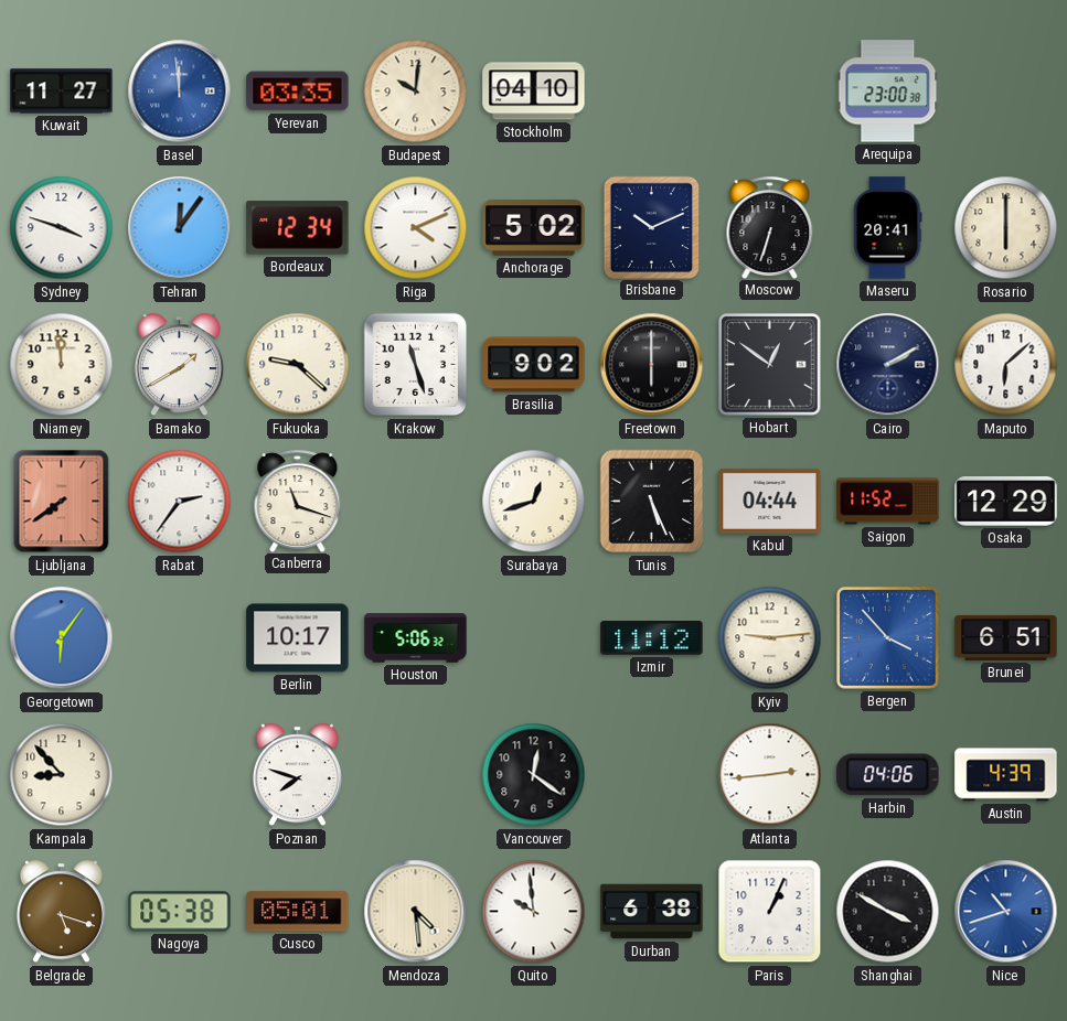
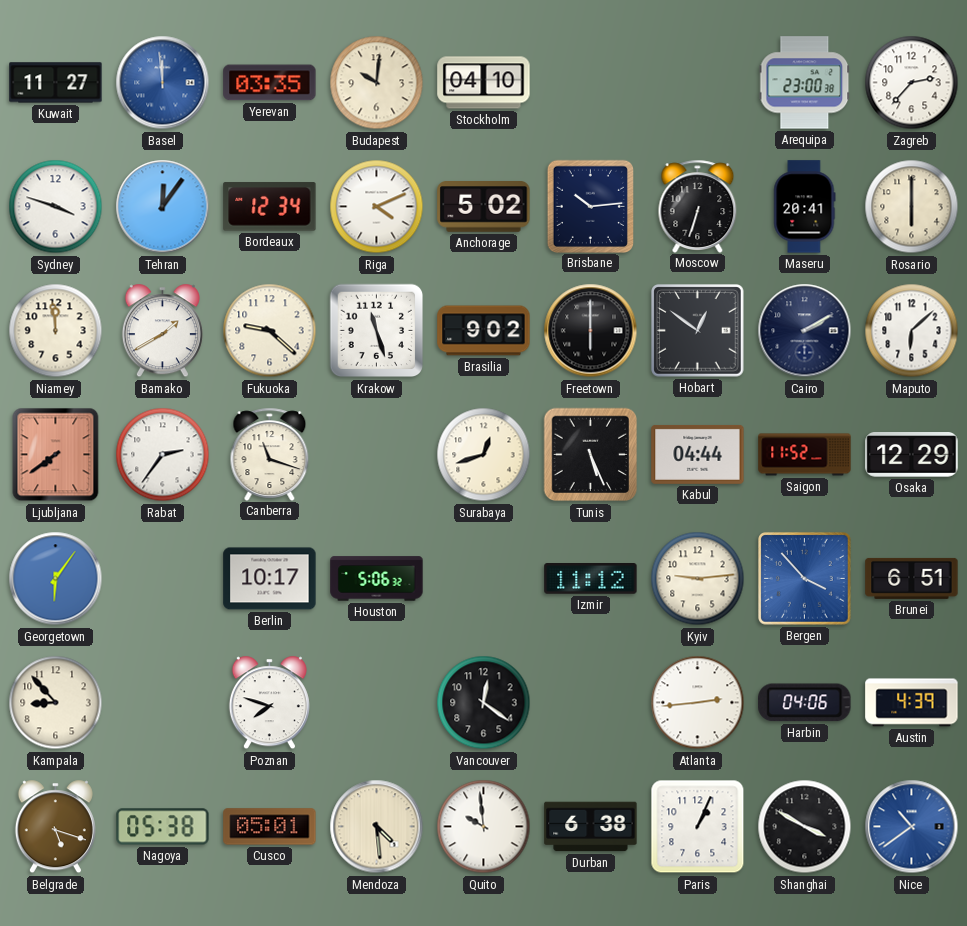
Zagreb: none -> 2:37
Brisbane: 10:11 -> 10:14
Nice: 10:42 -> 10:39
